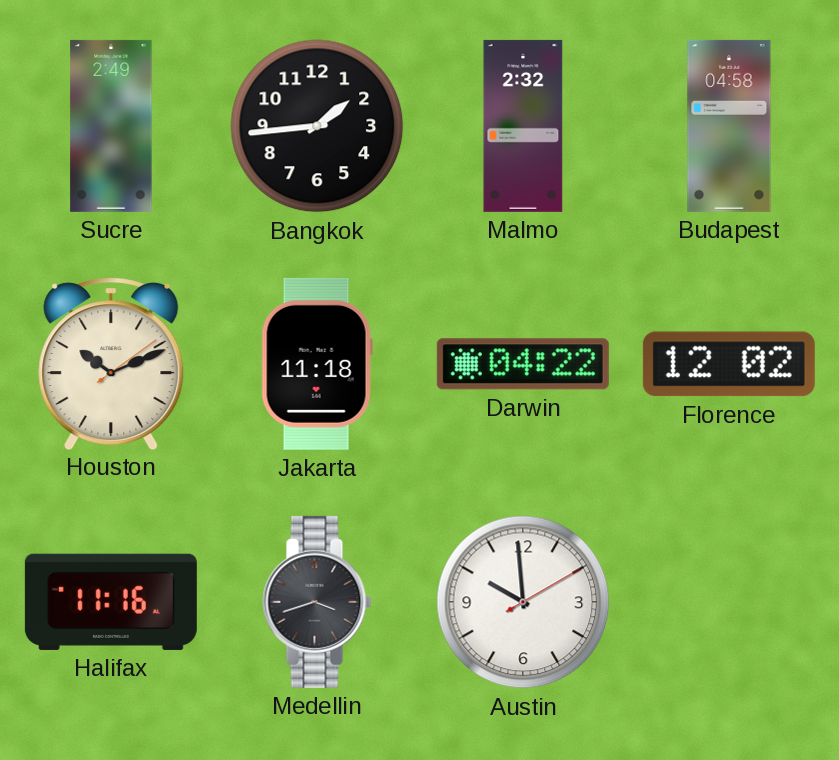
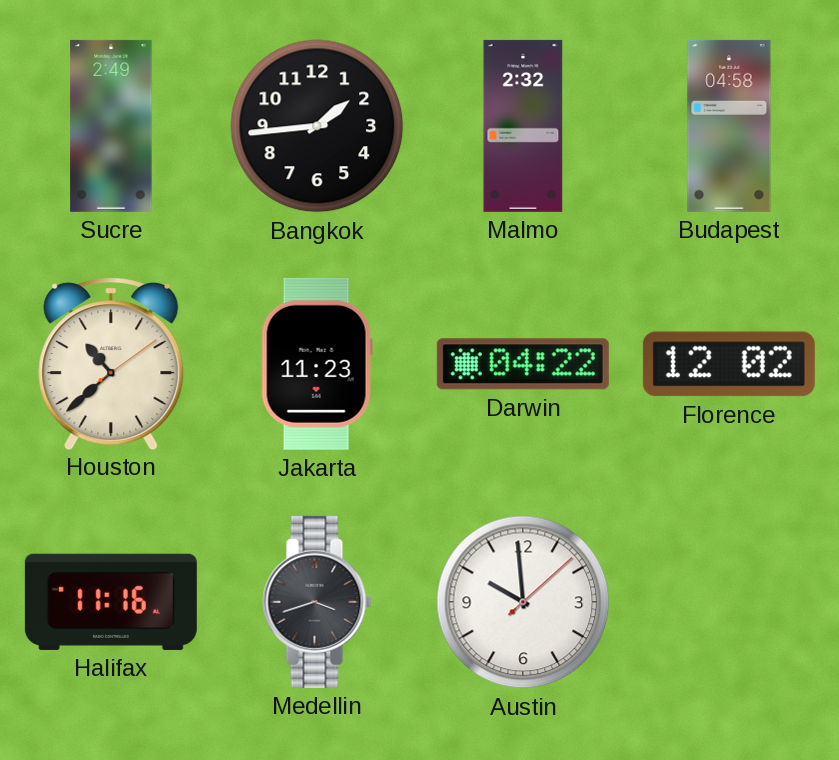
Houston: 10:11 -> 10:38
Jakarta: 11:18 -> 11:23
Austin: 9:59:10 -> 9:59:08
